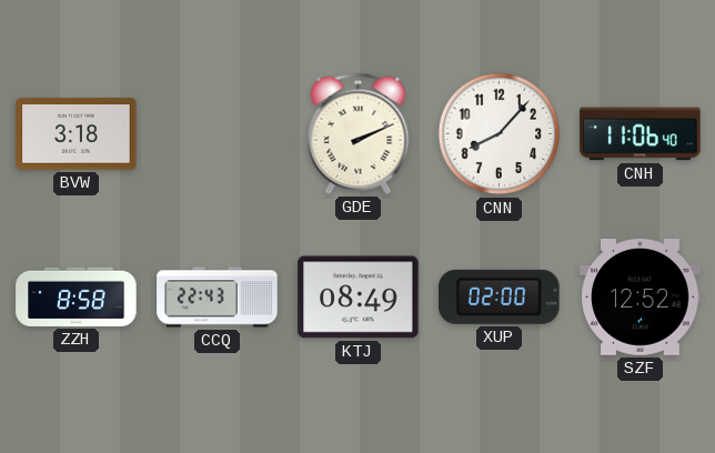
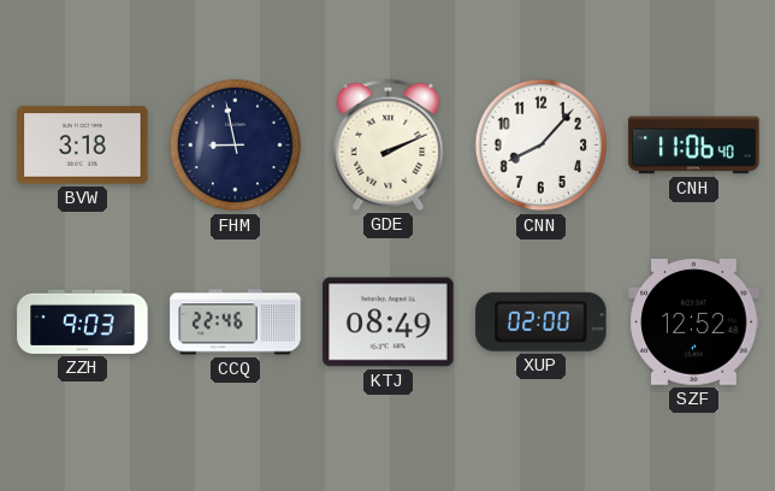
FHM: none -> 8:58
ZZH: 8:58 -> 9:03
CCQ: 22:43 -> 22:46
